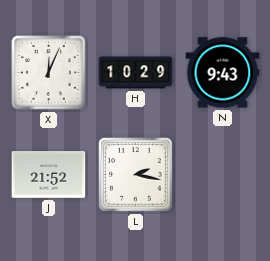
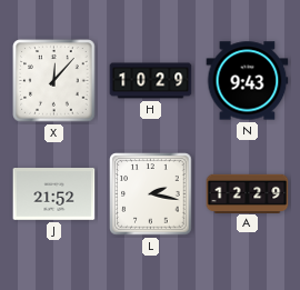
X: 12:04 -> 12:07
A: none -> 12:29
